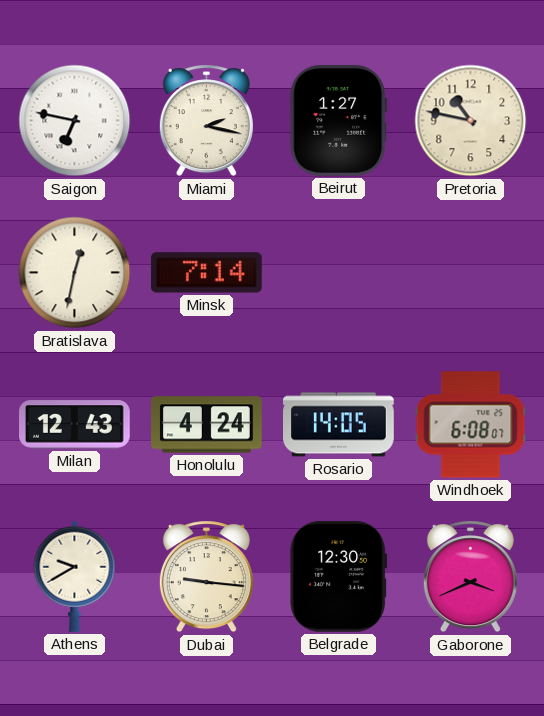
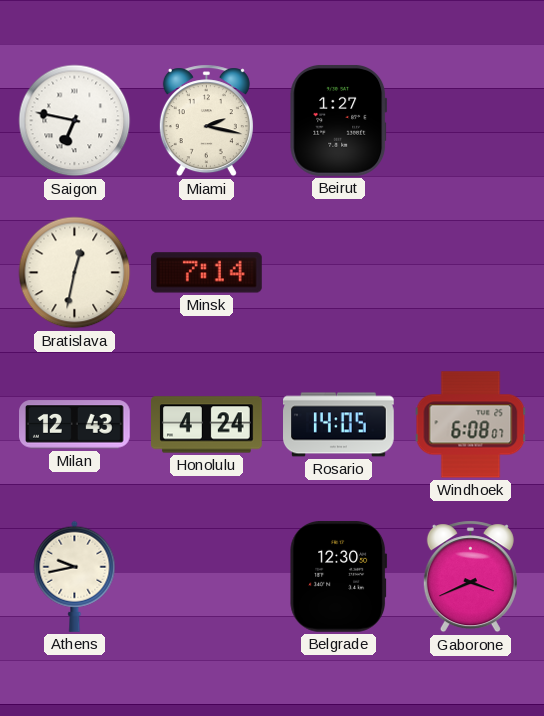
Pretoria: 10:47 -> none
Athens: 9:40 -> 9:43
Dubai: 9:16 -> none
